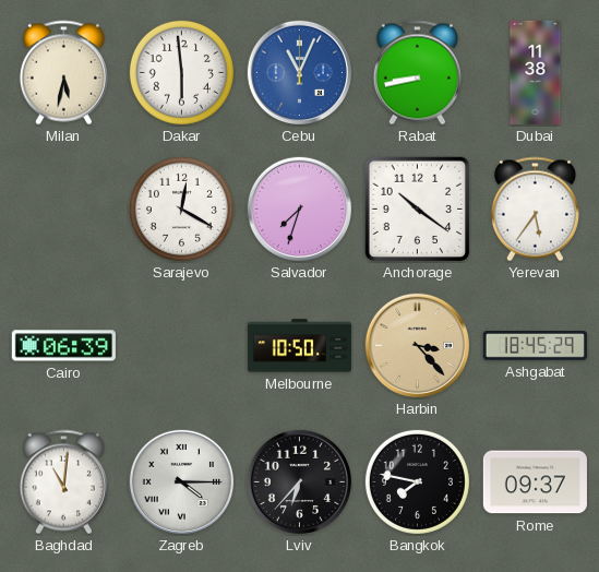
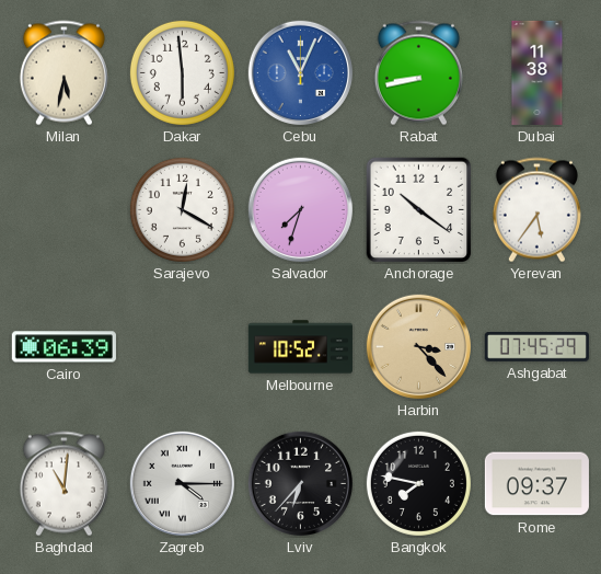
Melbourne: 10:50 -> 10:52
Ashgabat: 18:45 -> 07:45
